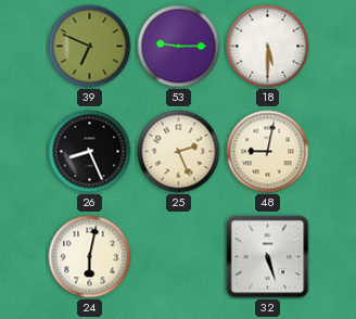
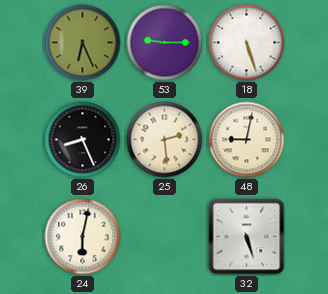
39: 6:49 -> 6:26
18: 5:30 -> 5:27
25: 2:26 -> 2:29
